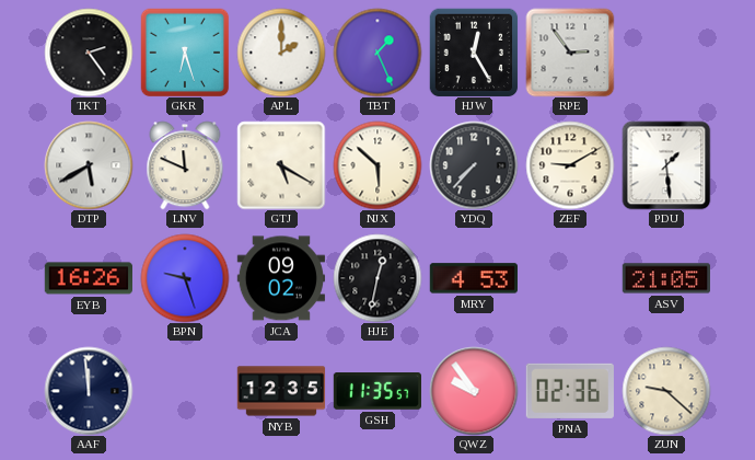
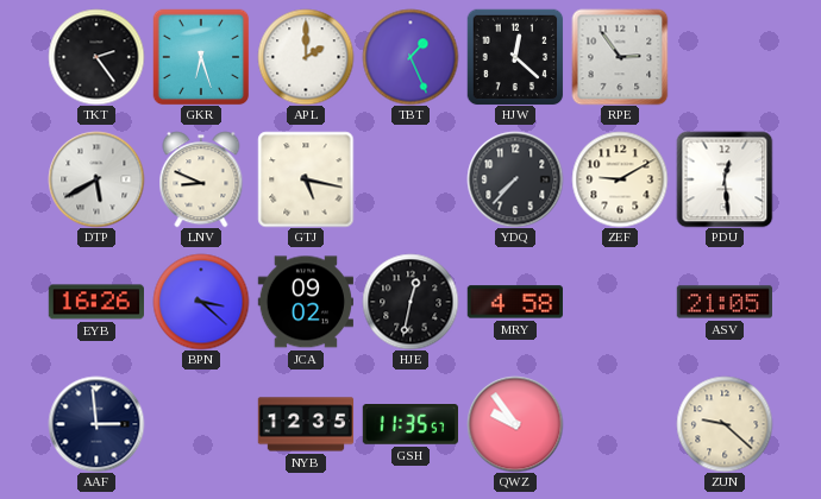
HJW: 12:25 -> 12:22
LNV: 11:49 -> 8:49
GTJ: 5:20 -> 5:17
NJX: 5:52 -> none
PDU: 1:29 -> 12:29
BPN: 9:27 -> 3:22
MRY: 4:53 -> 4:58
AAF: 11:59 -> 2:59
PNA: 02:36 -> none
